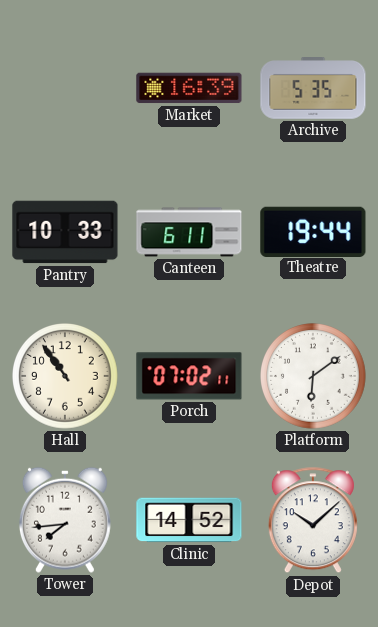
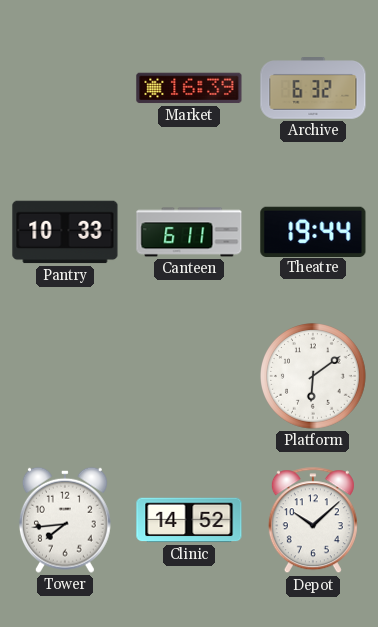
Archive: 5:35 -> 6:32
Hall: 10:54 -> none
Porch: 07:02 -> none
